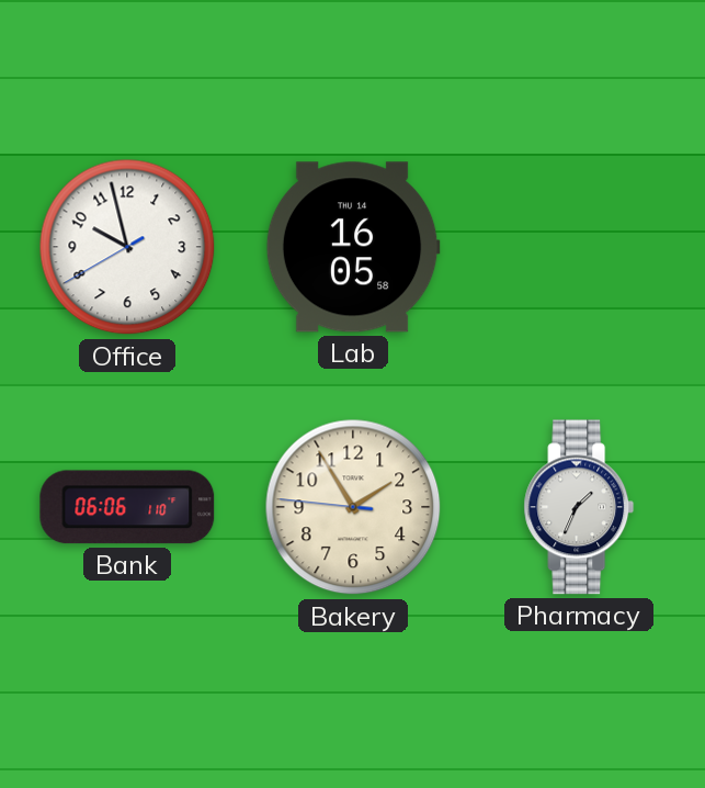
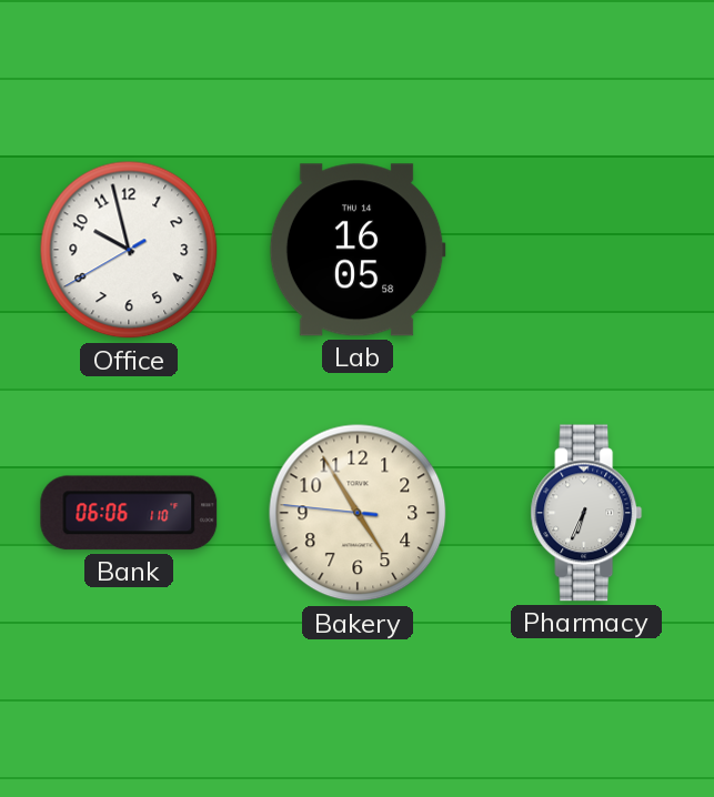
Bakery: 1:54 -> 4:54
Pharmacy: 1:34 -> 6:34
